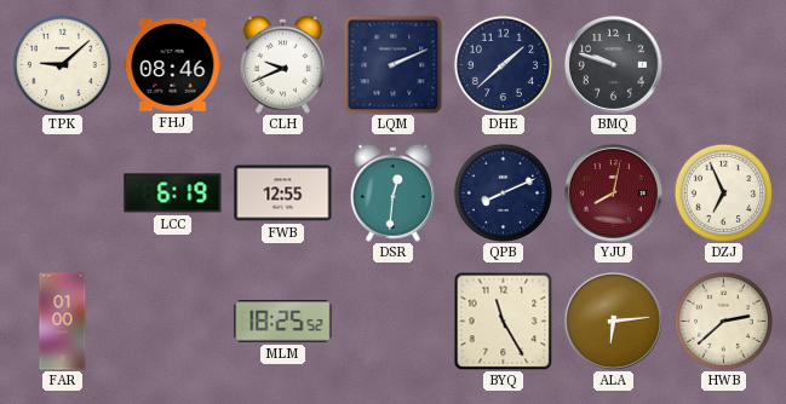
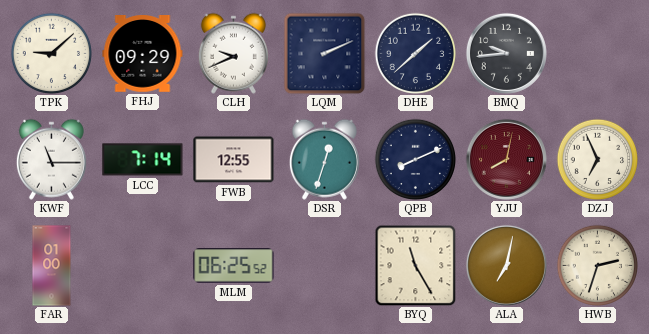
FHJ: 08:46 -> 09:29
BMQ: 9:48 -> 9:44
KWF: none -> 11:15
LCC: 6:19 -> 7:14
DSR: 12:31 -> 12:33
MLM: 18:25 -> 06:25
ALA: 6:14 -> 7:02
HWB: 2:38 -> 2:33
